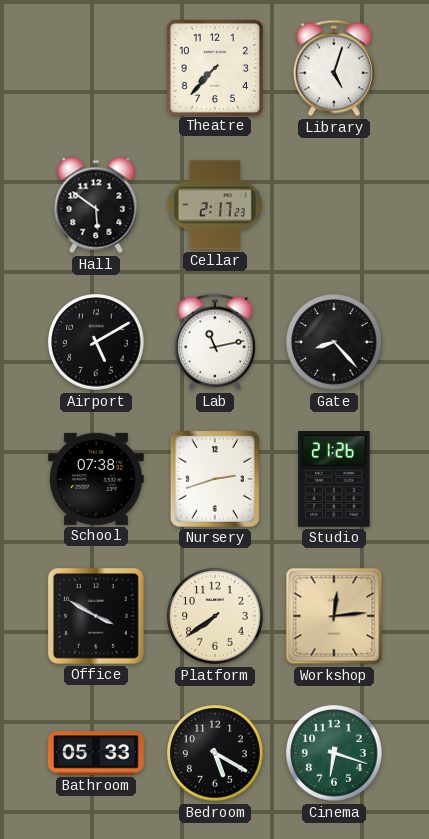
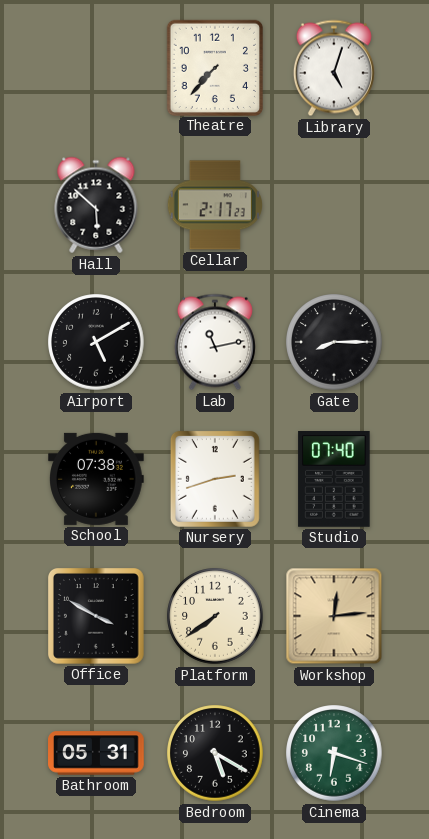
Hall: 5:51 -> 5:52
Gate: 8:23 -> 8:15
Studio: 21:26 -> 07:40
Bathroom: 05:33 -> 05:31
